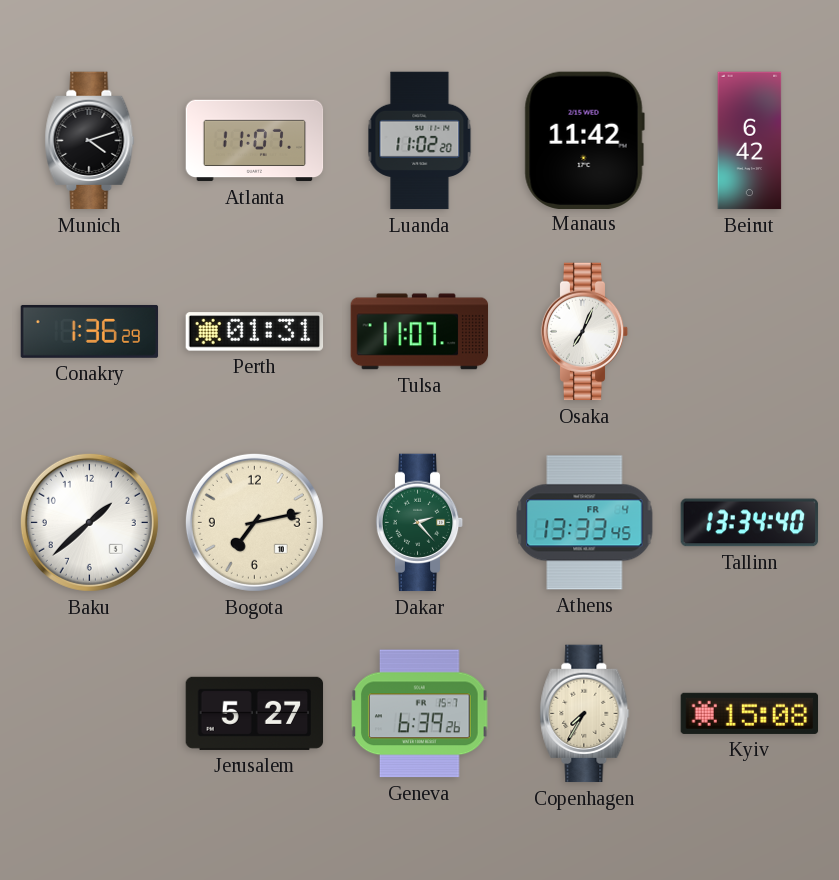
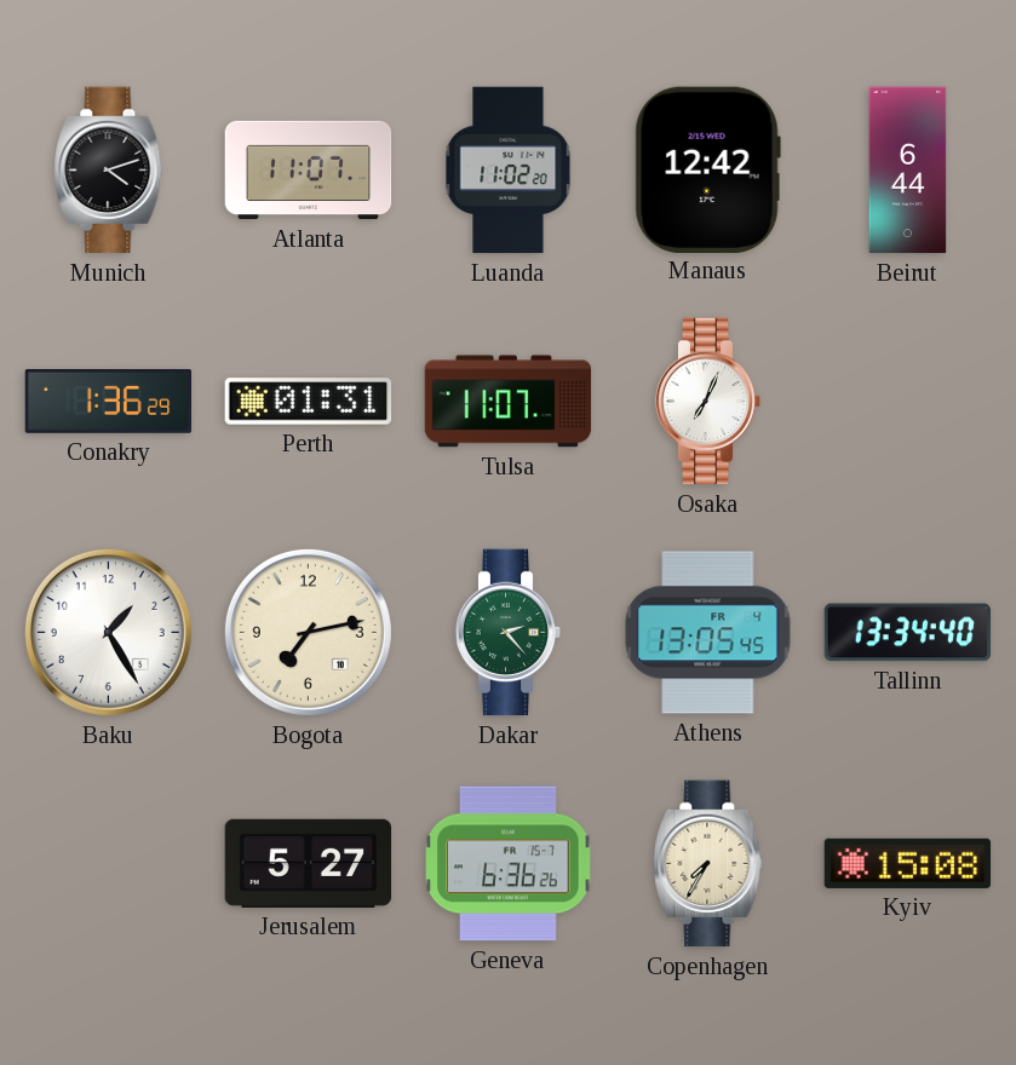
Manaus: 11:42 -> 12:42
Beirut: 6:42 -> 6:44
Baku: 1:38 -> 1:25
Athens: 13:33 -> 13:05
Geneva: 6:39 -> 6:36
